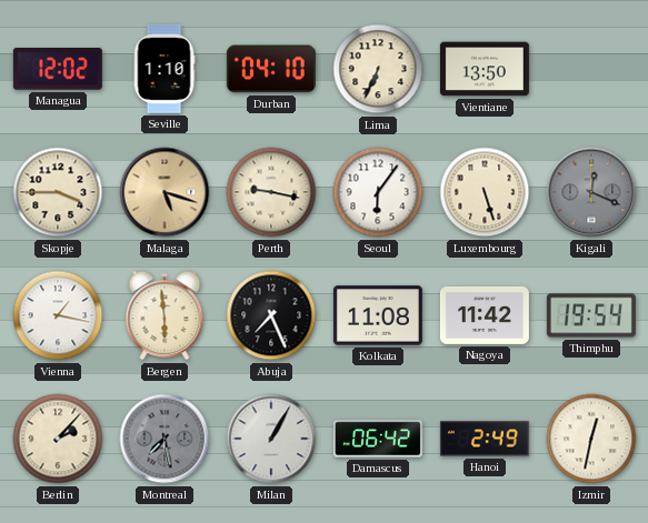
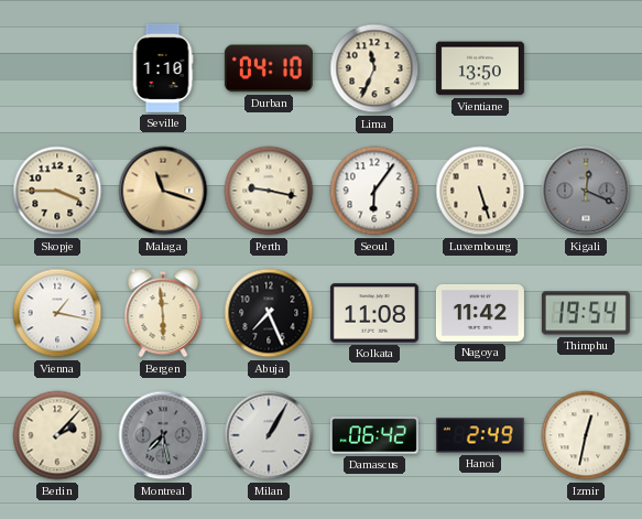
Managua: 12:02 -> none
Lima: 6:34 -> 11:34
Malaga: 5:18 -> 11:18
